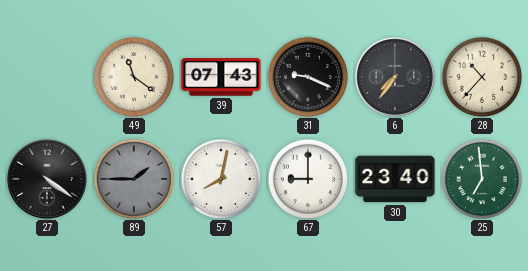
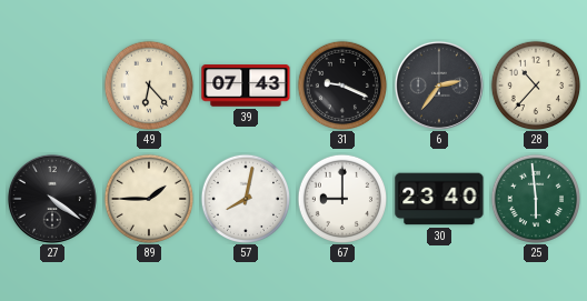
49: 11:21 -> 6:23
6: 7:36 -> 2:36
89 dial: grey -> cream
25: 6:59 -> 5:59
